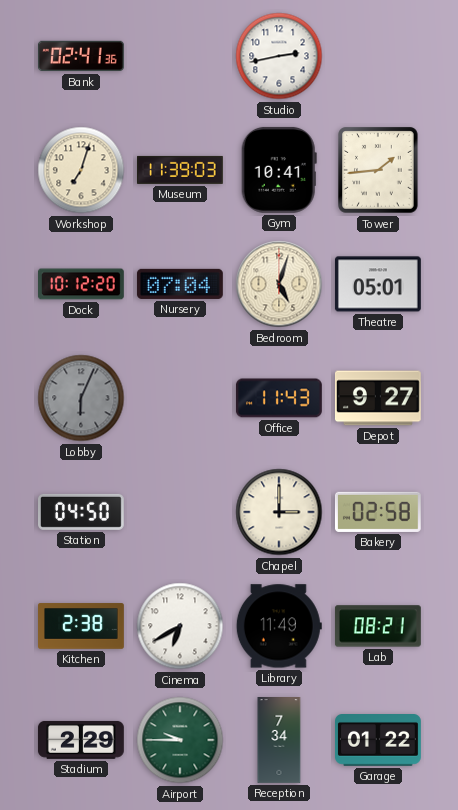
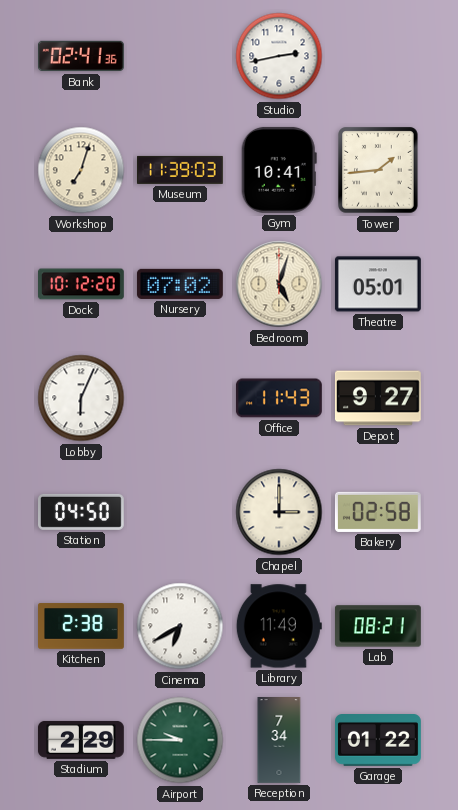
Nursery: 07:04 -> 07:02
Lobby dial: grey -> white
